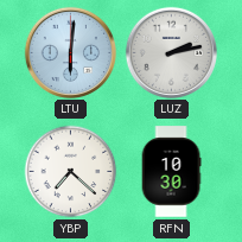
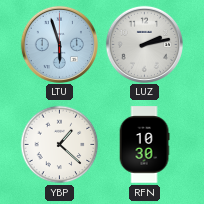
LTU: 6:01 -> 5:57
YBP: 7:22 -> 1:22
